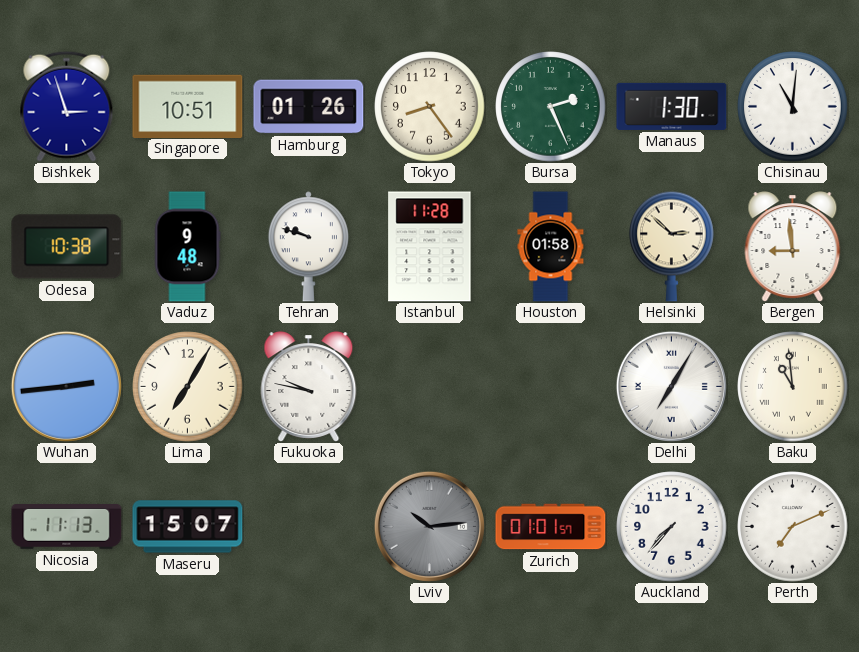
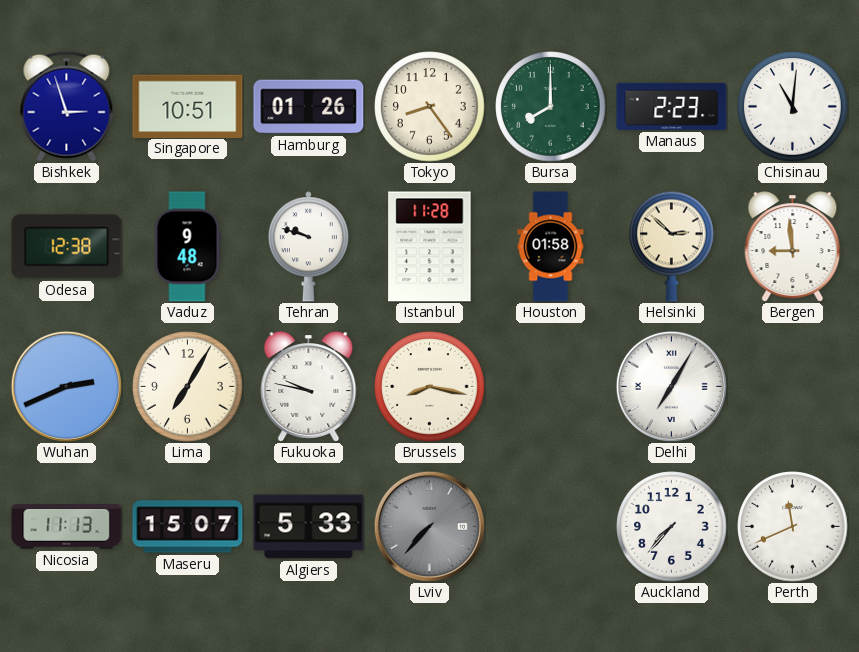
Bursa: 2:26 -> 8:00
Manaus: 1:30 -> 2:23
Odesa: 10:38 -> 12:38
Wuhan: 2:44 -> 2:41
Brussels: none -> 8:17
Baku: 10:59 -> none
Algiers: none -> 5:33
Lviv: 10:14 -> 7:37
Zurich: 01:01 -> none
Perth: 7:11 -> 11:41
